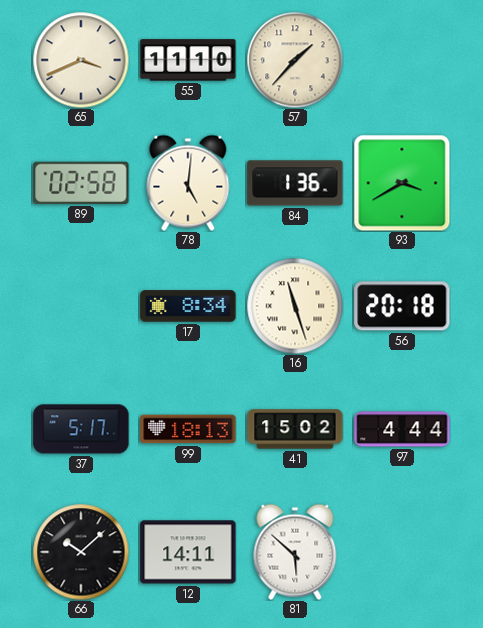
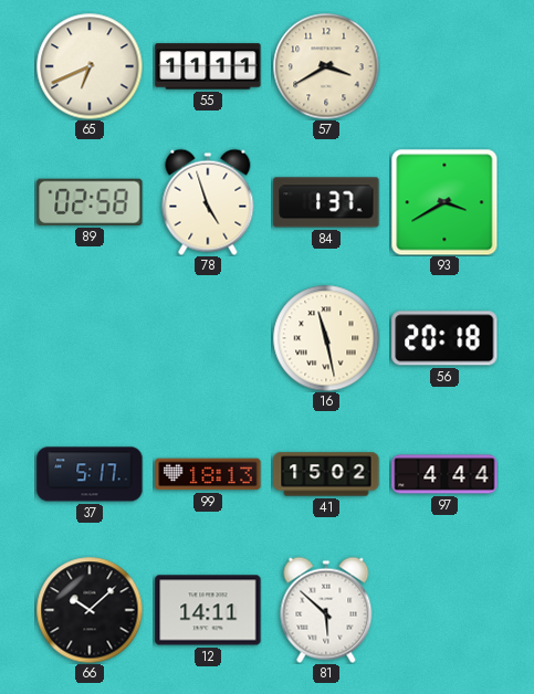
65: 3:41 -> 6:41
55: 11:10 -> 11:11
57: 1:37 -> 3:40
78: 5:01 -> 4:57
84: 1:36 -> 1:37
17: 8:34 -> none
16: 11:27 -> 11:28
